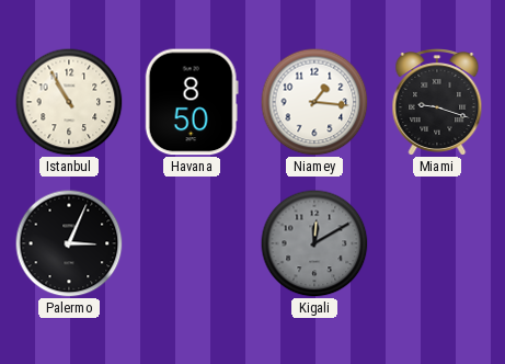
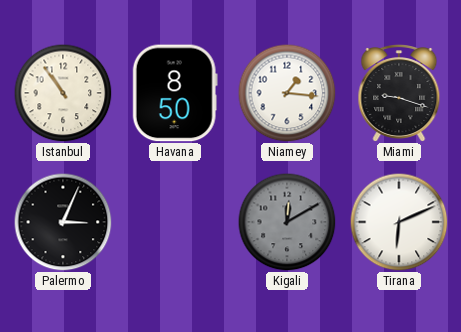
Istanbul: 10:55 -> 10:54
Tirana: none -> 6:11
